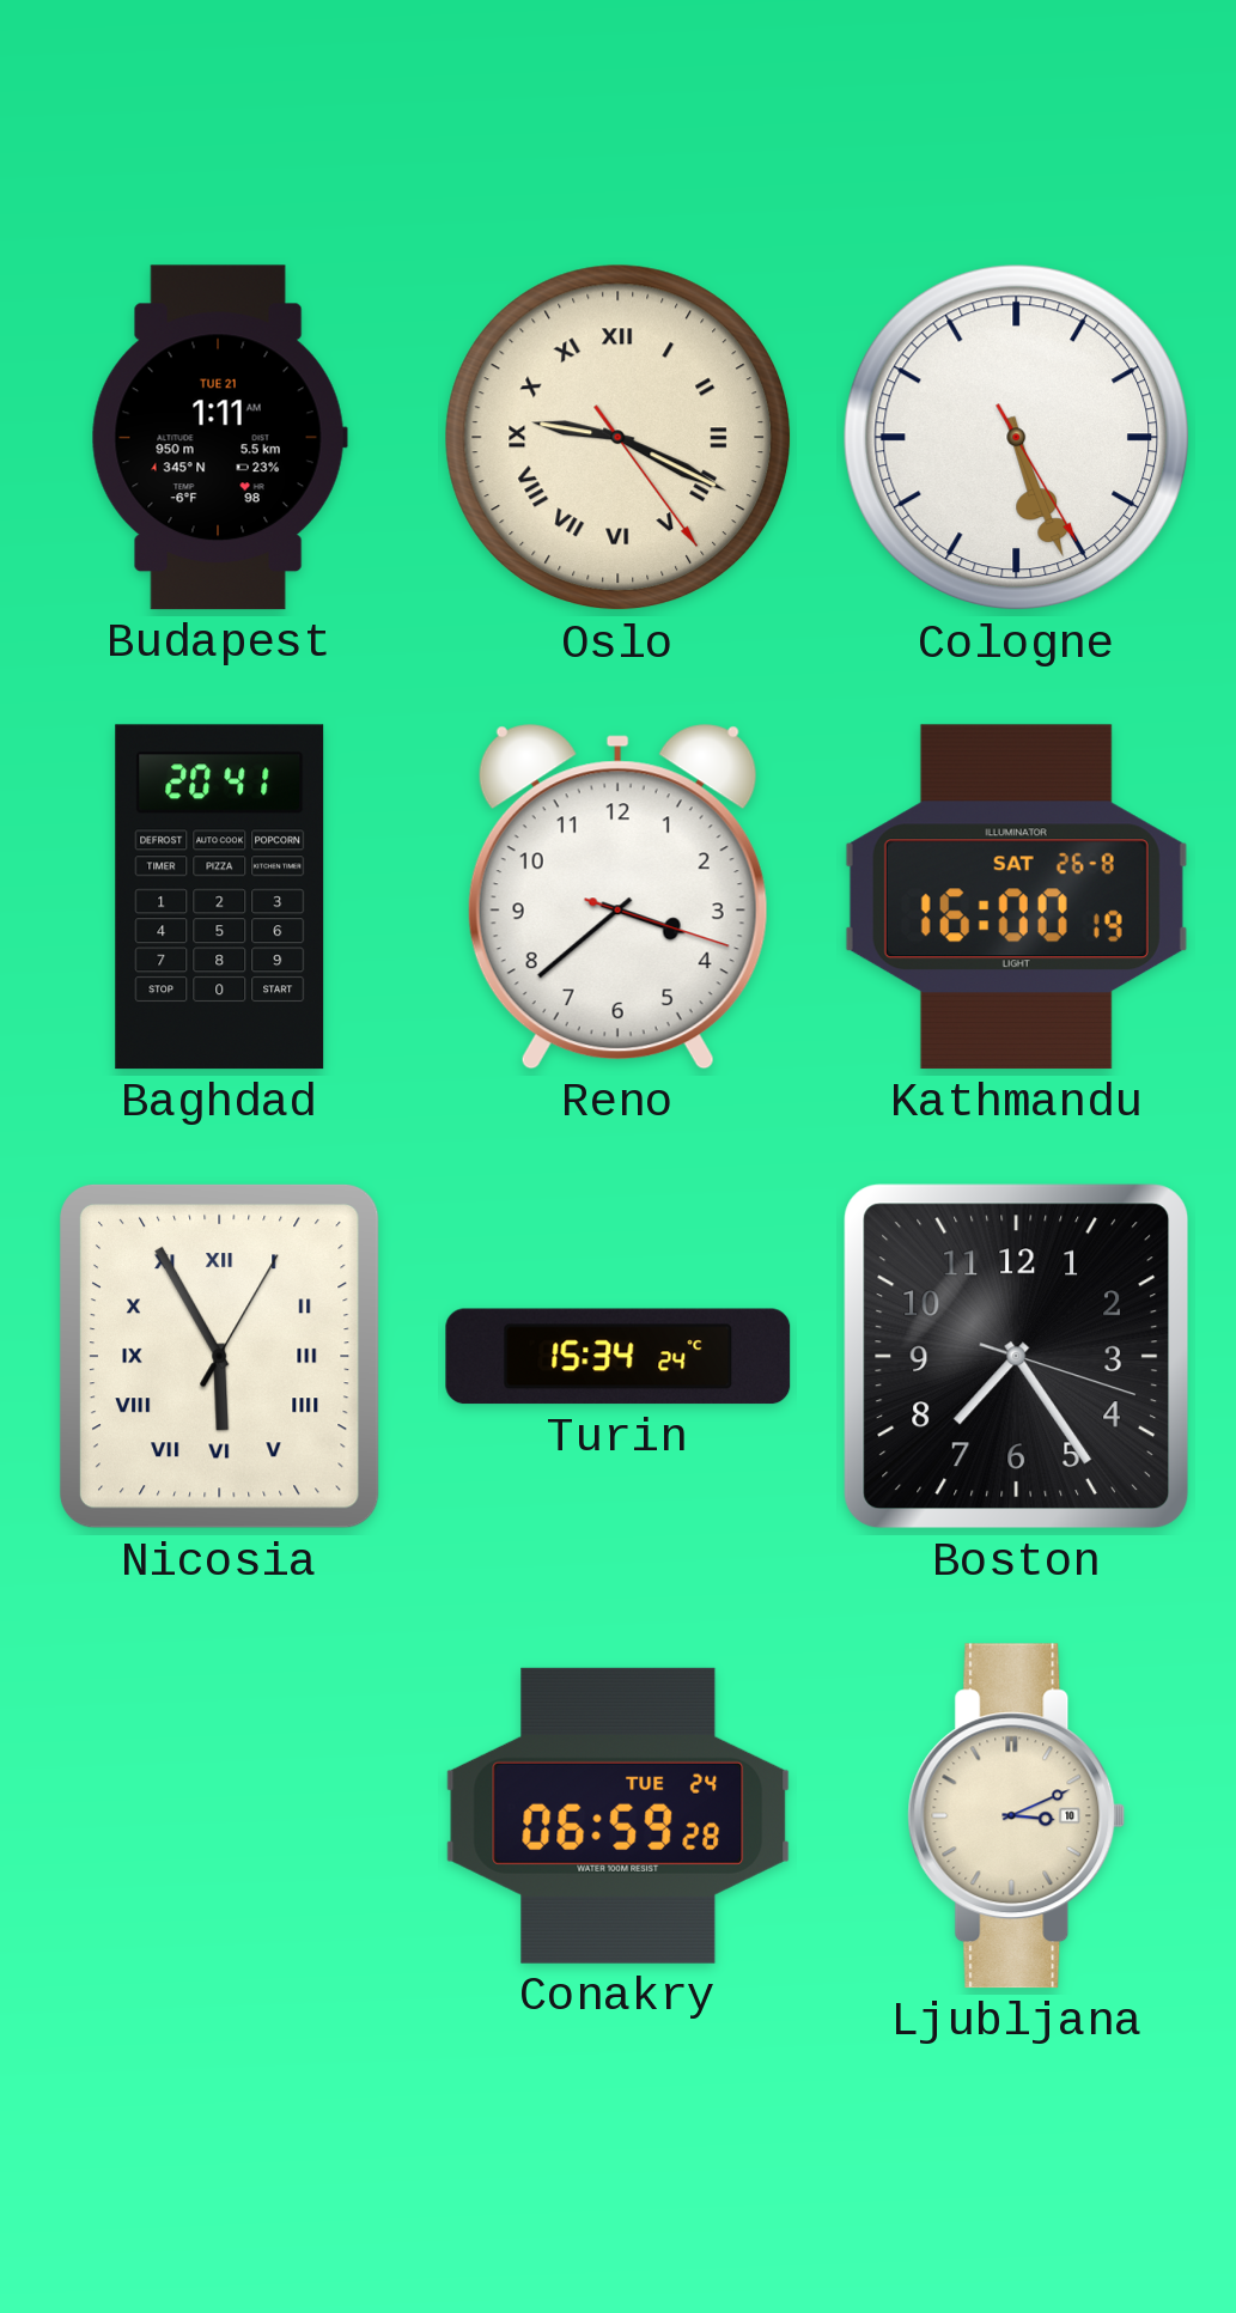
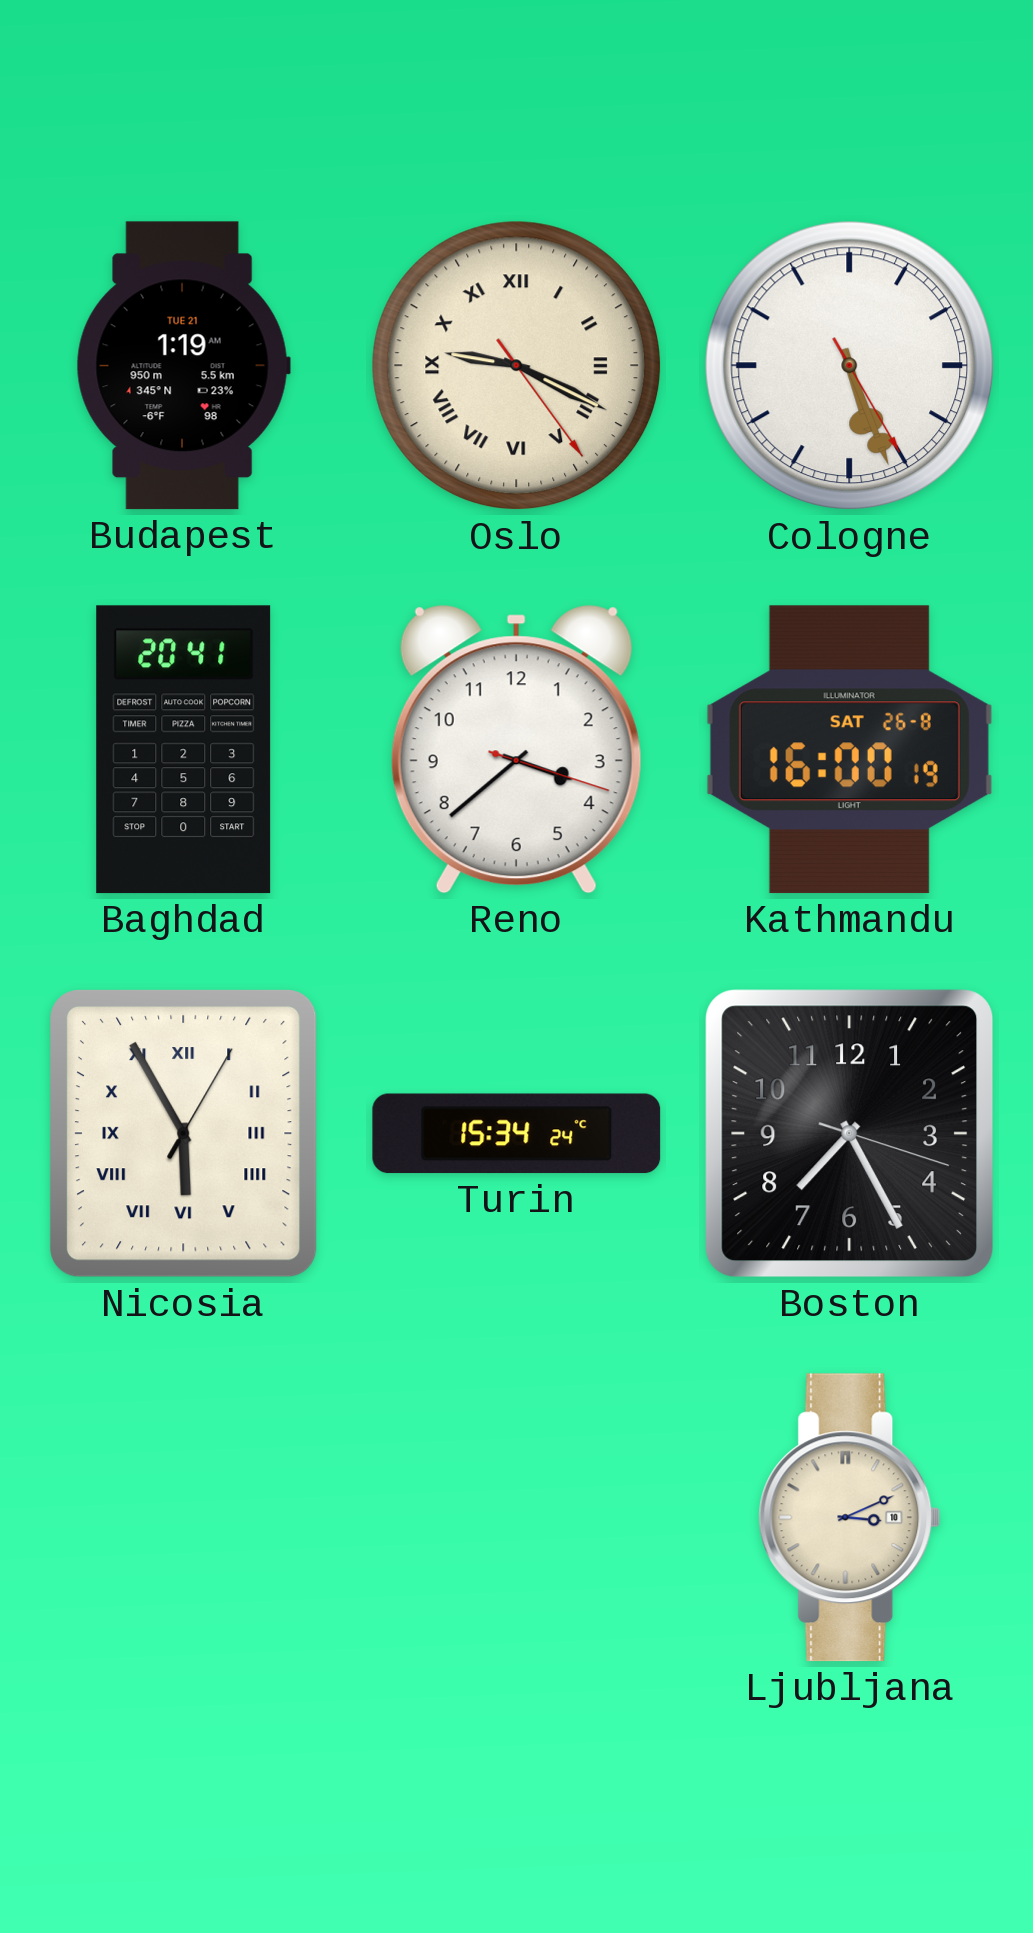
Budapest: 1:11 -> 1:19
Boston: 7:24 -> 7:25
Conakry: 06:59 -> none
